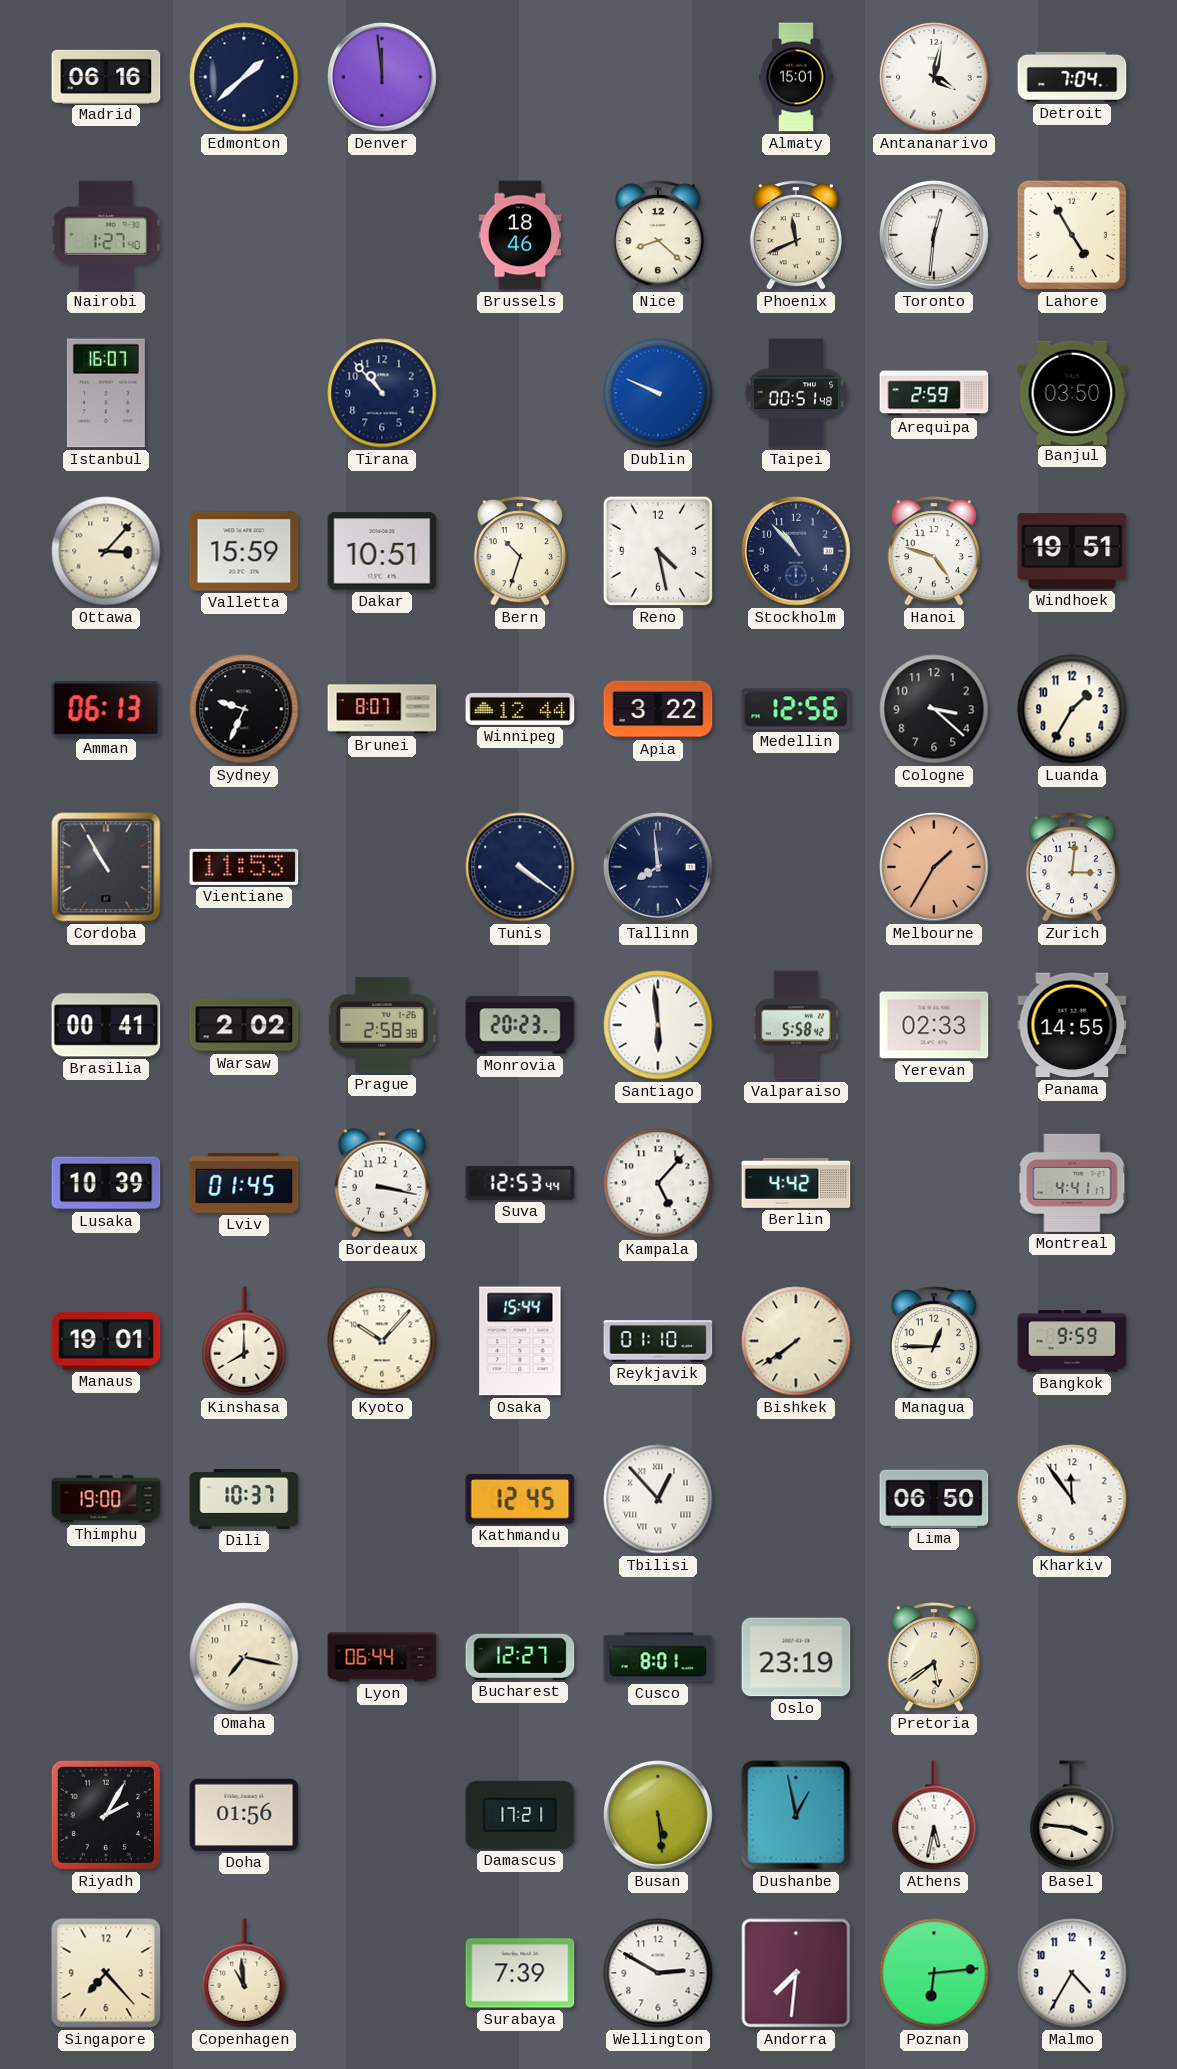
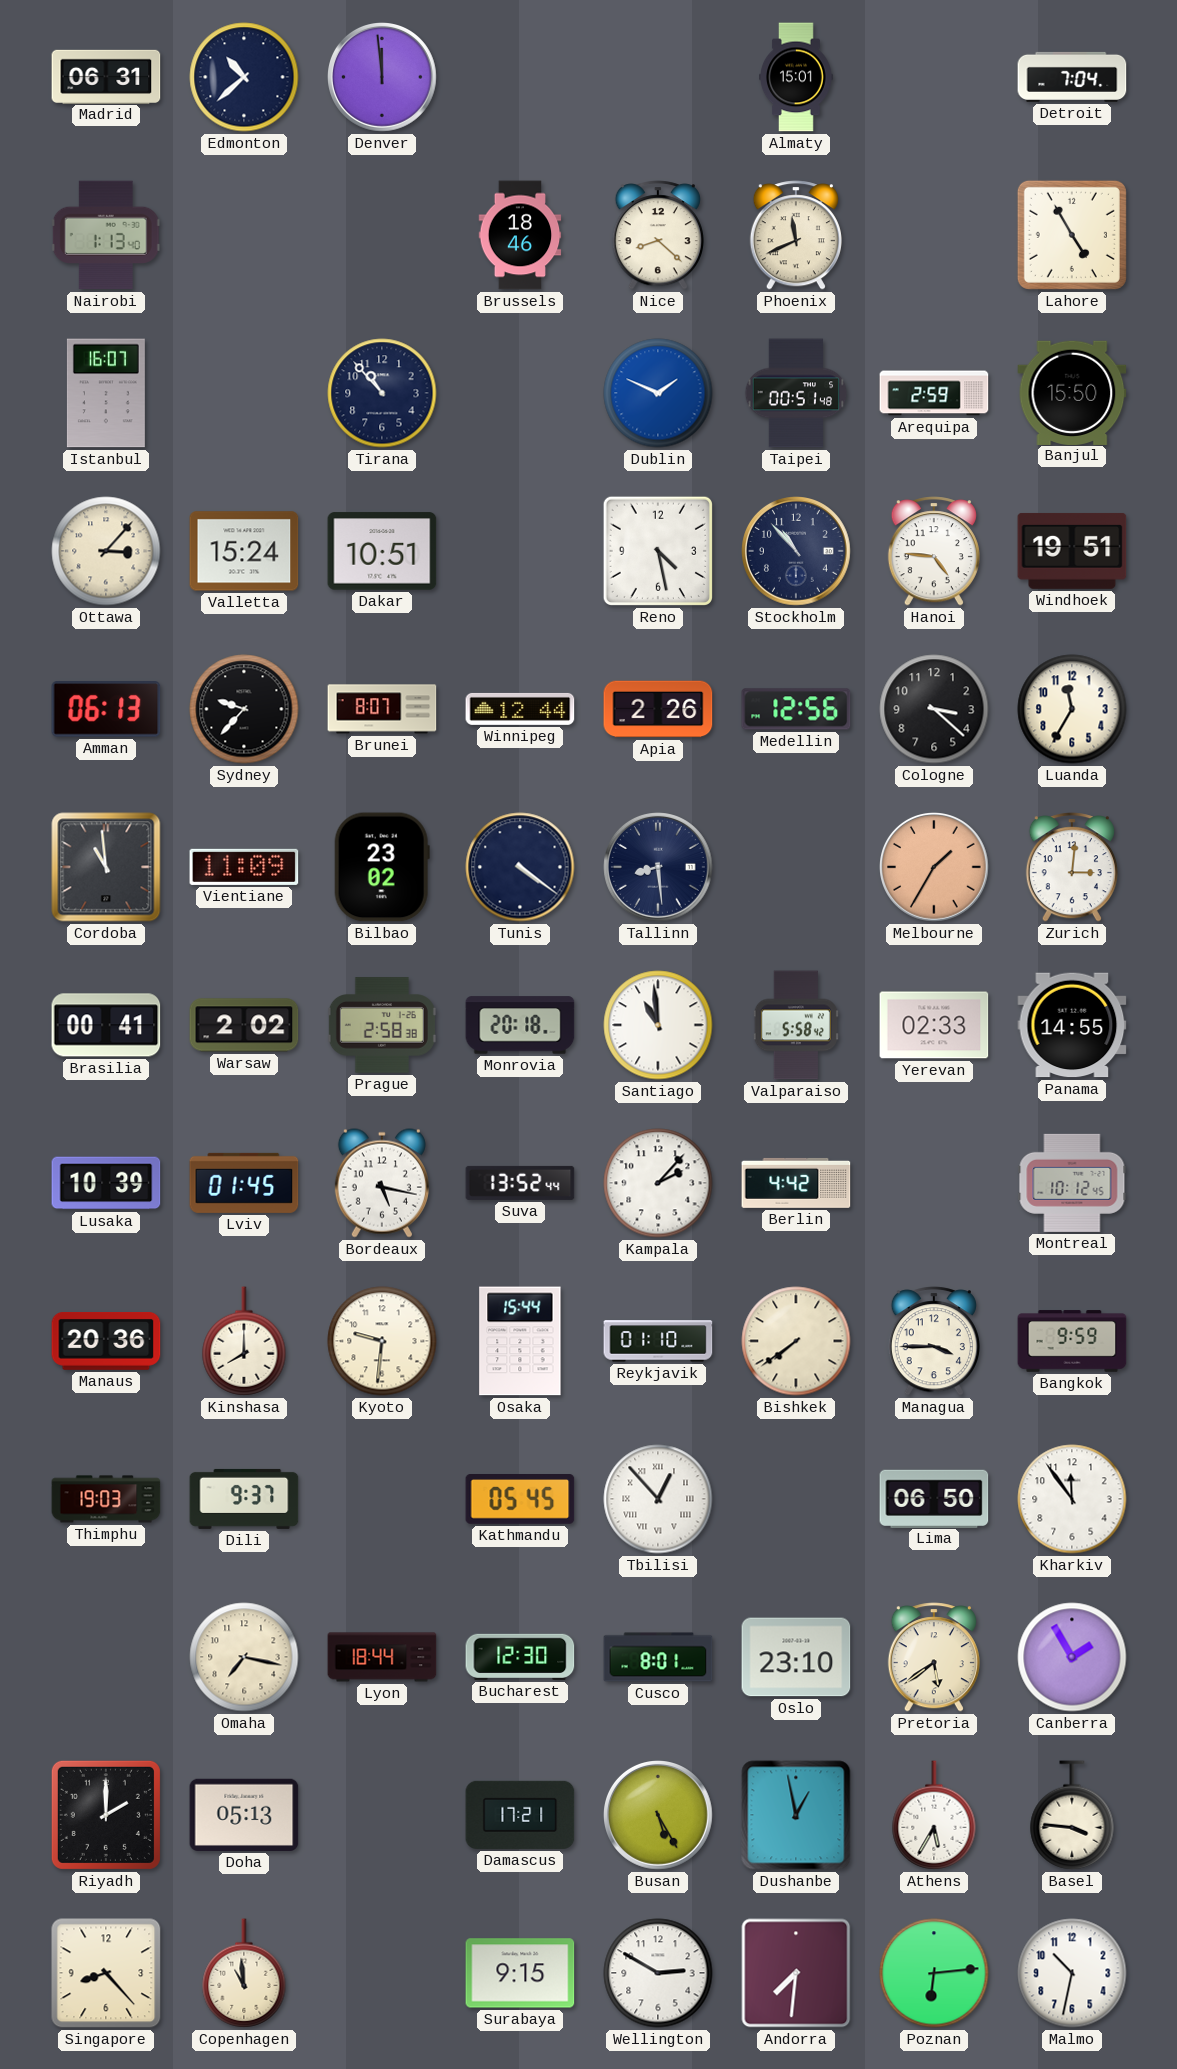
Madrid: 06:16 -> 06:31
Edmonton: 1:38 -> 10:38
Antananarivo: 4:02 -> none
Nairobi: 1:27 -> 1:13
Toronto: 12:31 -> none
Dublin: 9:49 -> 1:49
Banjul: 03:50 -> 15:50
Valletta: 15:59 -> 15:24
Bern: 10:33 -> none
Hanoi: 4:48 -> 4:46
Sydney: 9:34 -> 9:37
Apia: 3:22 -> 2:26
Luanda: 1:35 -> 11:35
Cordoba: 10:55 -> 10:59
Vientiane: 11:53 -> 11:09
Bilbao: none -> 23:02
Tallinn: 7:59 -> 8:29
Monrovia: 20:23 -> 20:18
Santiago: 5:59 -> 10:59
Bordeaux: 3:17 -> 5:17
Suva: 12:53 -> 13:52
Kampala: 5:07 -> 2:07
Montreal: 4:41 -> 10:12
Manaus: 19:01 -> 20:36
Kyoto: 10:07 -> 9:31
Managua: 12:45 -> 3:45
Thimphu: 19:00 -> 19:03
Dili: 10:37 -> 9:37
Kathmandu: 12:45 -> 05:45
Lyon: 06:44 -> 18:44
Bucharest: 12:27 -> 12:30
Oslo: 23:19 -> 23:10
Canberra: none -> 1:55
Riyadh: 2:05 -> 2:00
Doha: 01:56 -> 05:13
Busan: 5:29 -> 5:25
Athens: 5:32 -> 5:35
Singapore: 7:23 -> 8:23
Surabaya: 7:39 -> 9:15
Malmo: 4:35 -> 10:32
